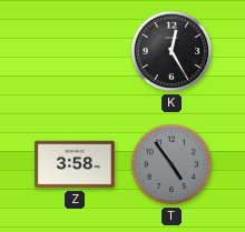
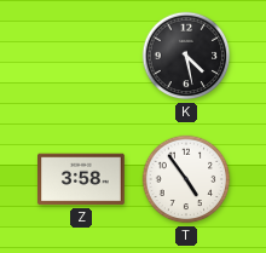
K: 12:25 -> 4:28
T dial: grey -> white
